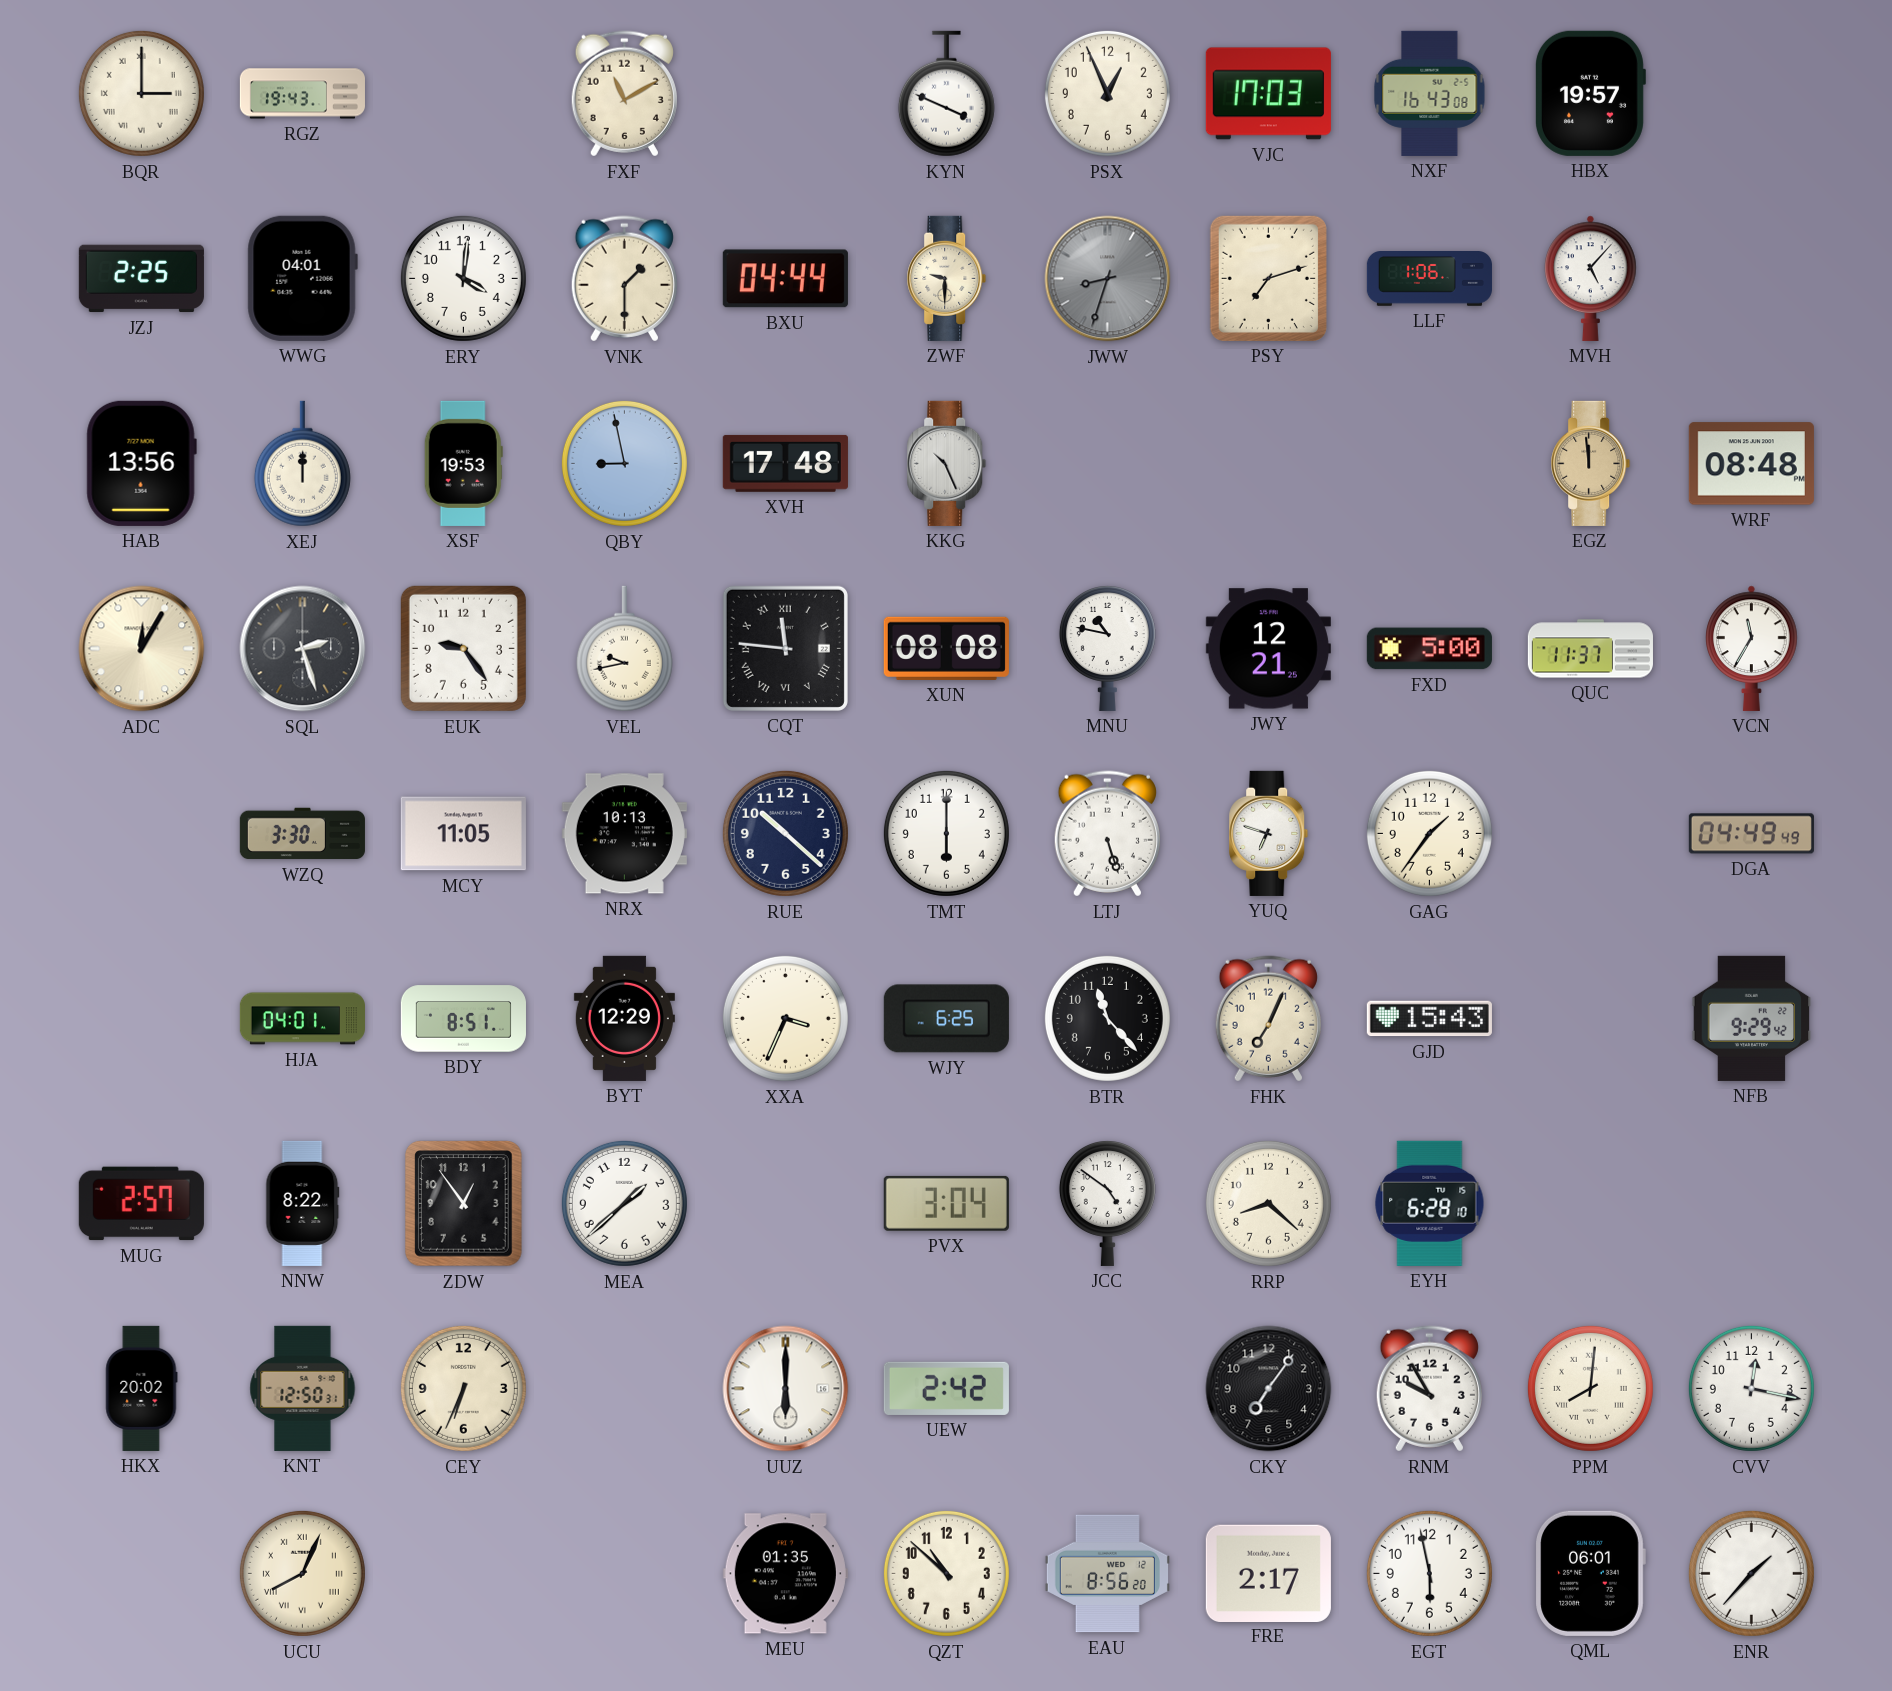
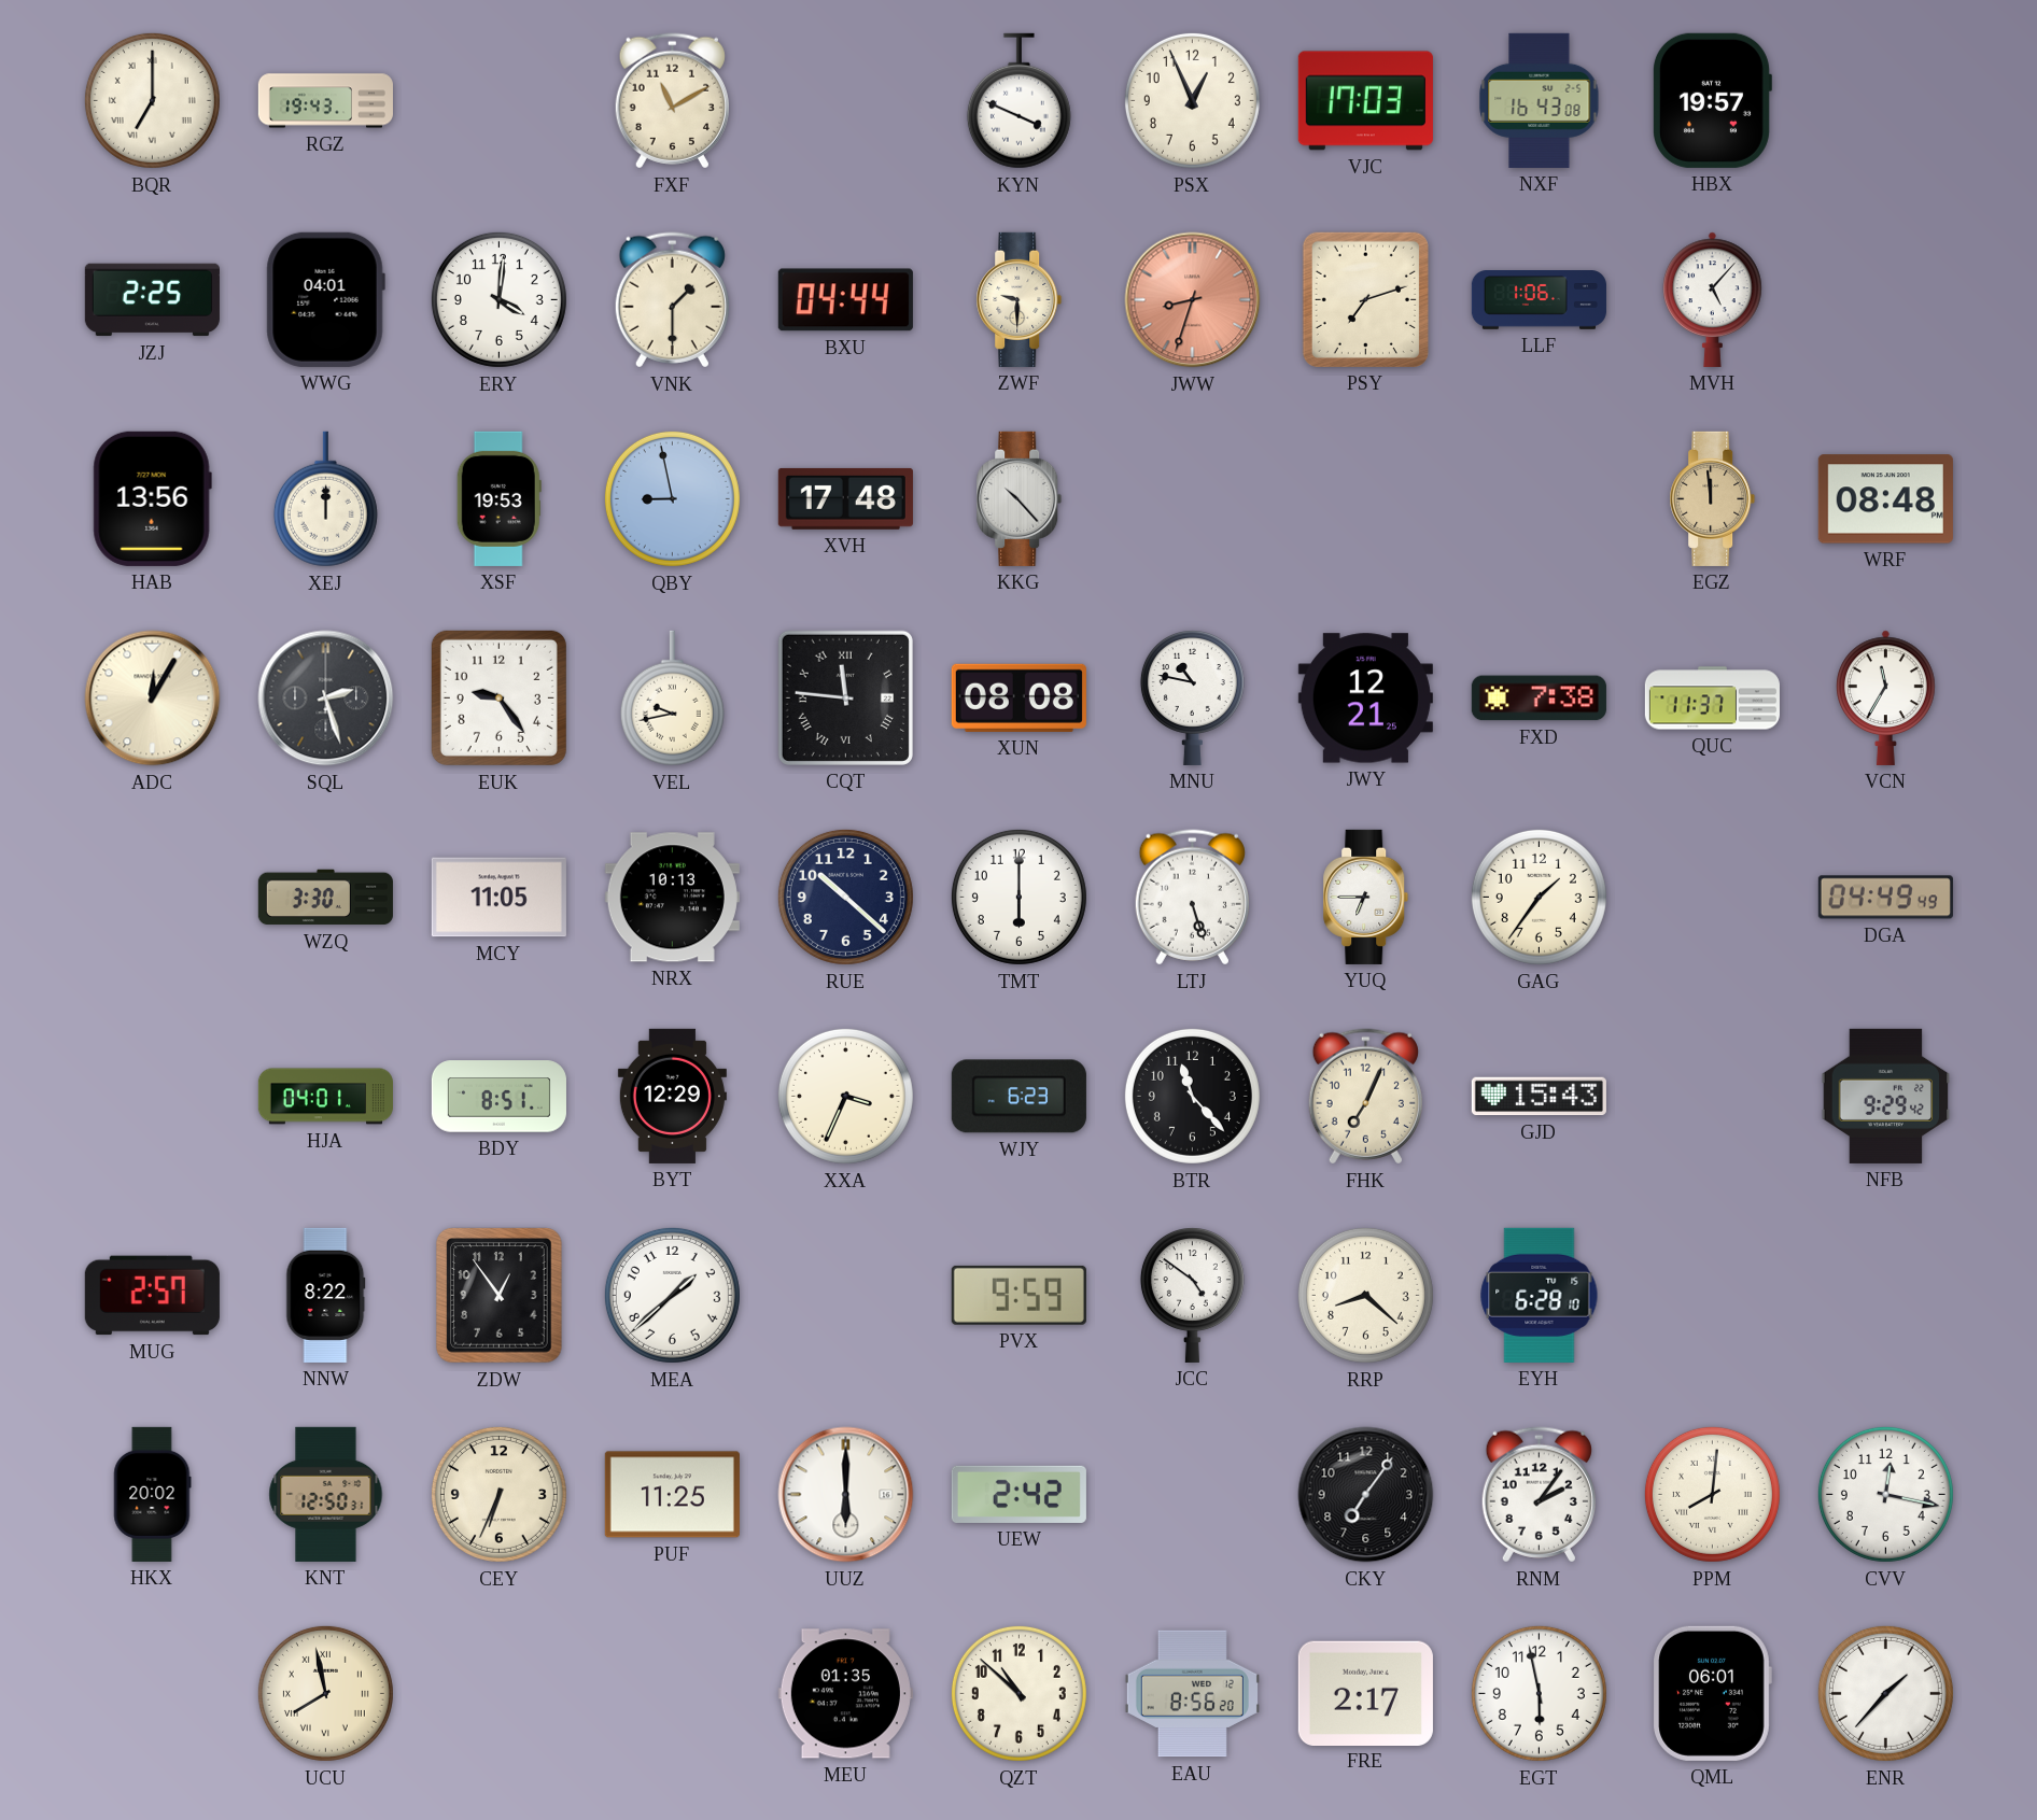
BQR: 3:00 -> 7:00
JWW dial: grey -> salmon
KKG: 10:26 -> 10:23
FXD: 5:00 -> 7:38
YUQ: 6:48 -> 6:45
WJY: 6:25 -> 6:23
PVX: 3:04 -> 9:59
PUF: none -> 11:25
RNM: 9:55 -> 2:06
UCU: 8:04 -> 7:58
